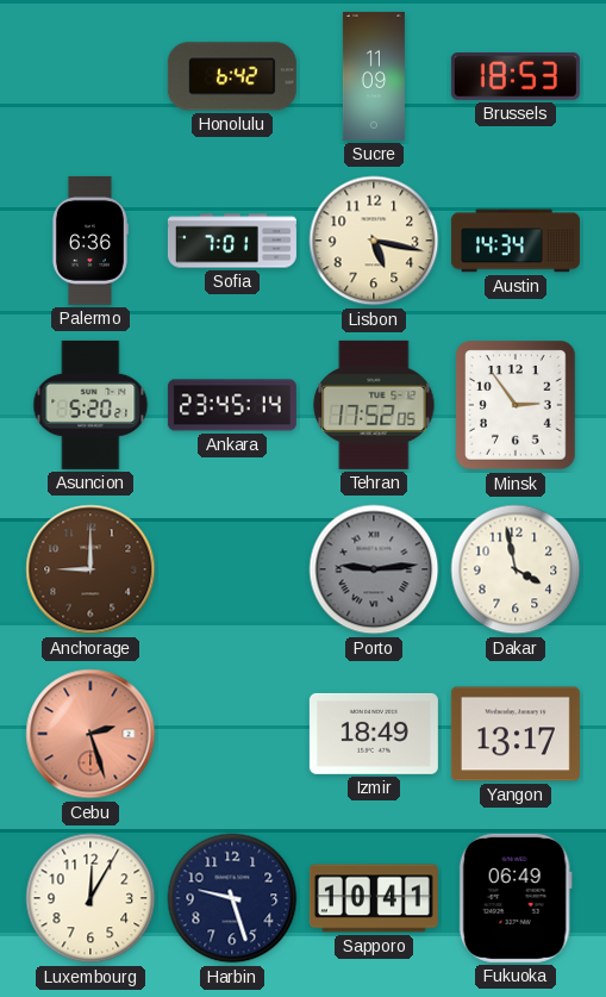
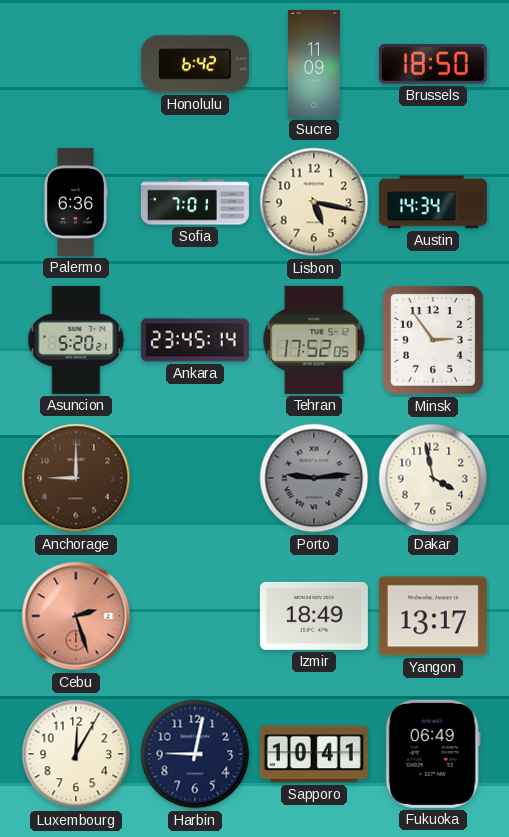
Brussels: 18:53 -> 18:50
Harbin: 9:27 -> 9:02
